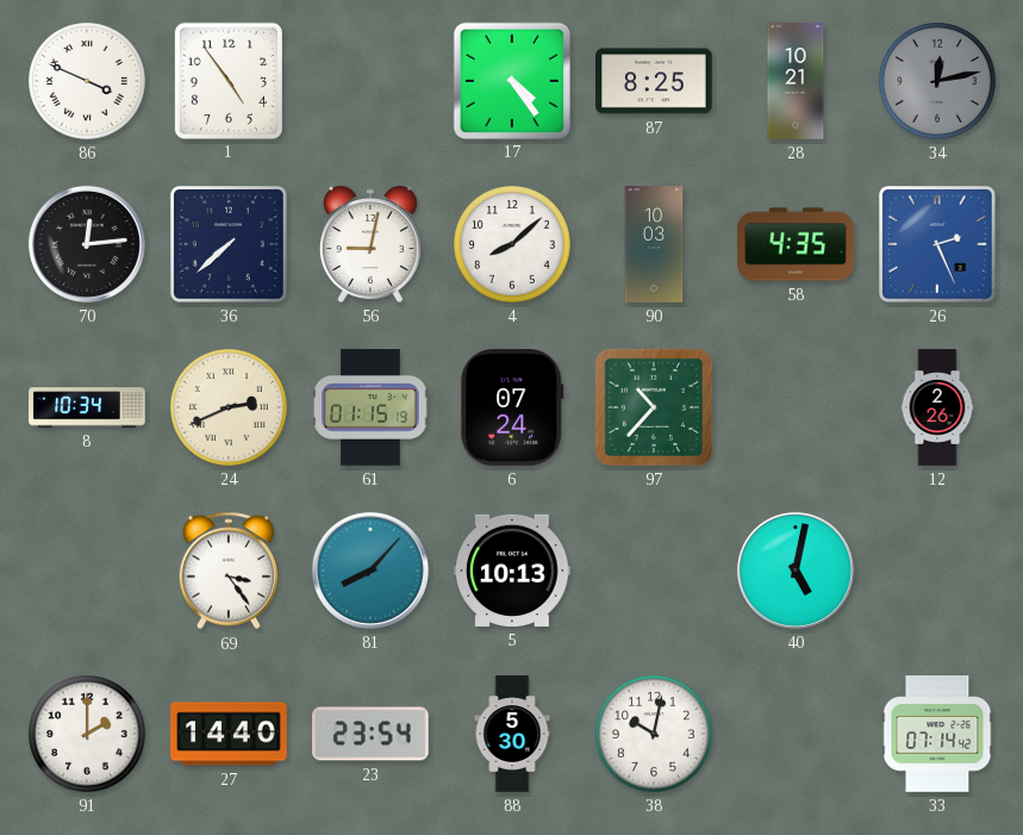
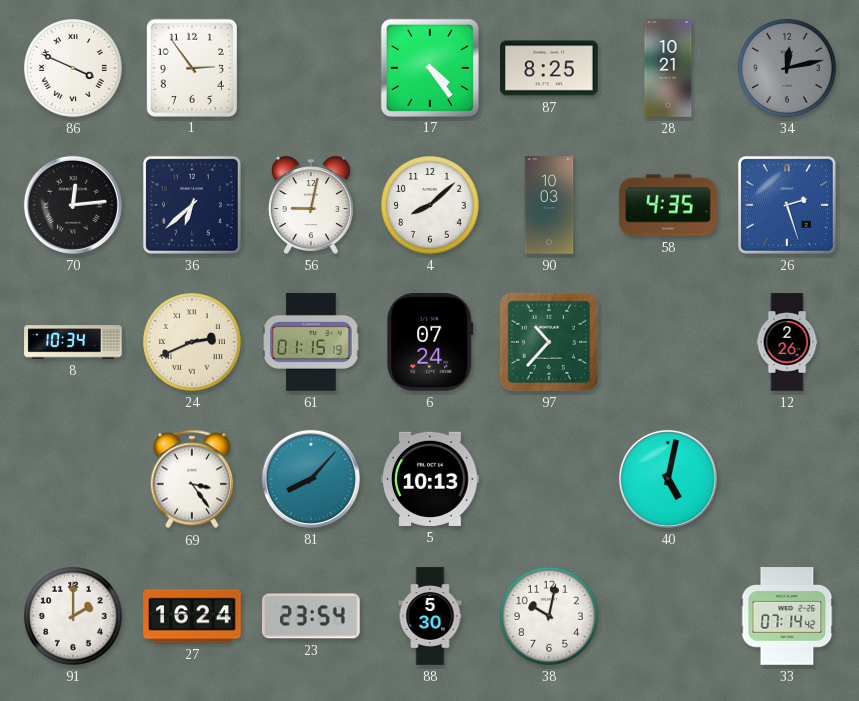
1: 4:54 -> 2:54
36: 7:38 -> 6:38
26: 2:26 -> 2:27
27: 14:40 -> 16:24
